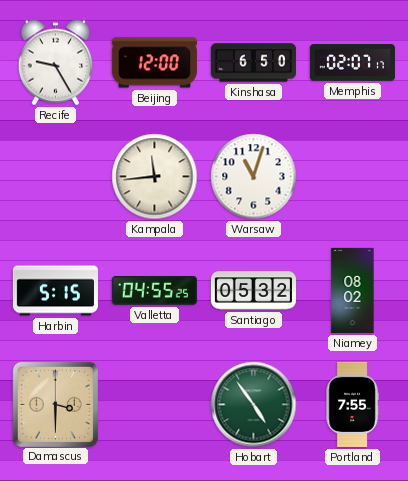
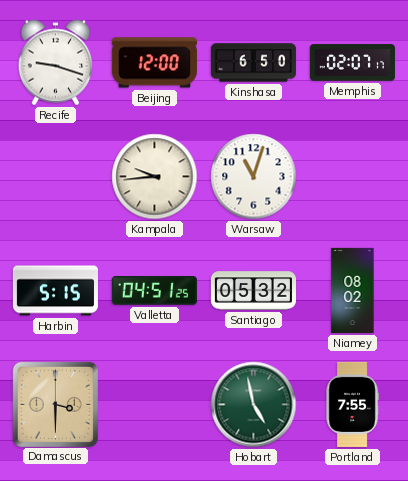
Recife: 9:25 -> 9:18
Kampala: 11:44 -> 9:44
Valletta: 04:55 -> 04:51
Hobart: 4:54 -> 4:58
